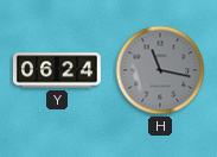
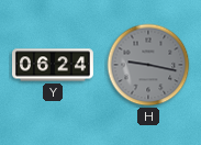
H: 11:17 -> 9:17
